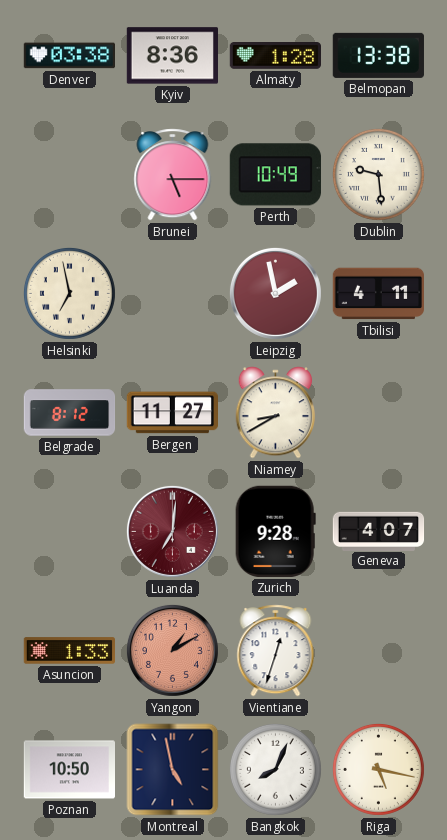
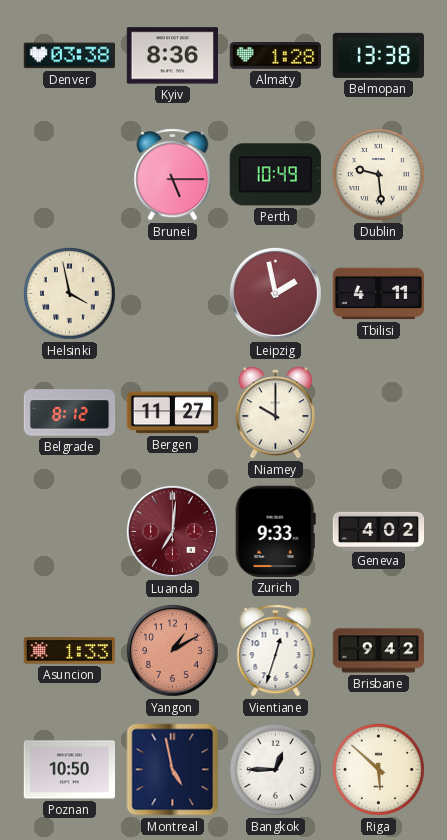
Helsinki: 6:58 -> 3:58
Niamey: 8:40 -> 10:00
Zurich: 9:28 -> 9:33
Geneva: 4:07 -> 4:02
Brisbane: none -> 9:42
Bangkok: 8:04 -> 12:45
Riga: 5:17 -> 5:52
